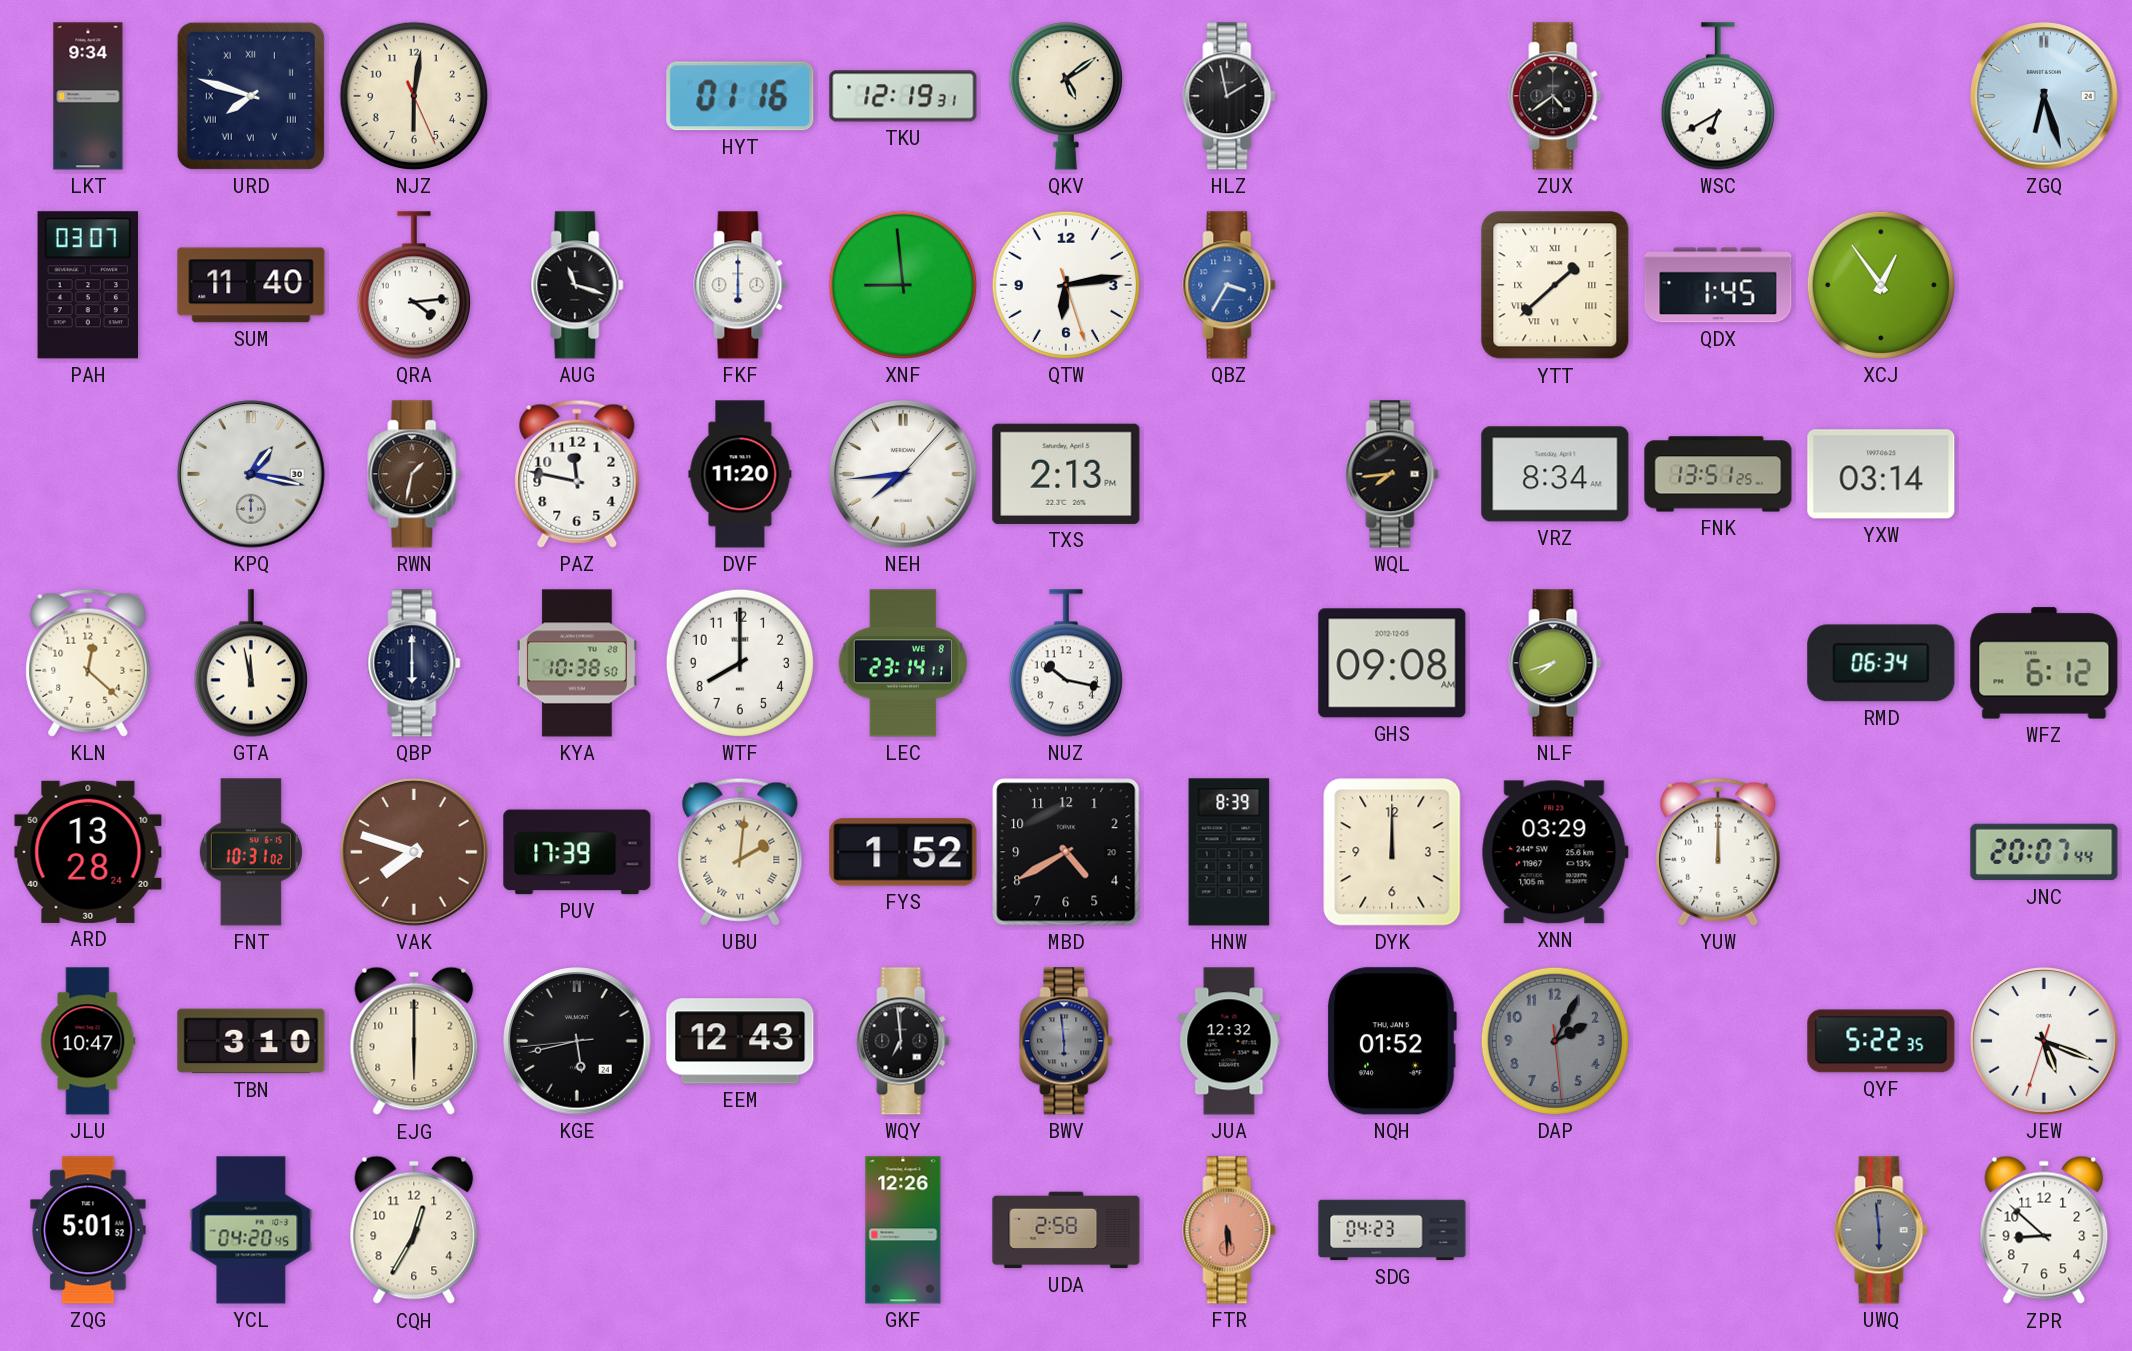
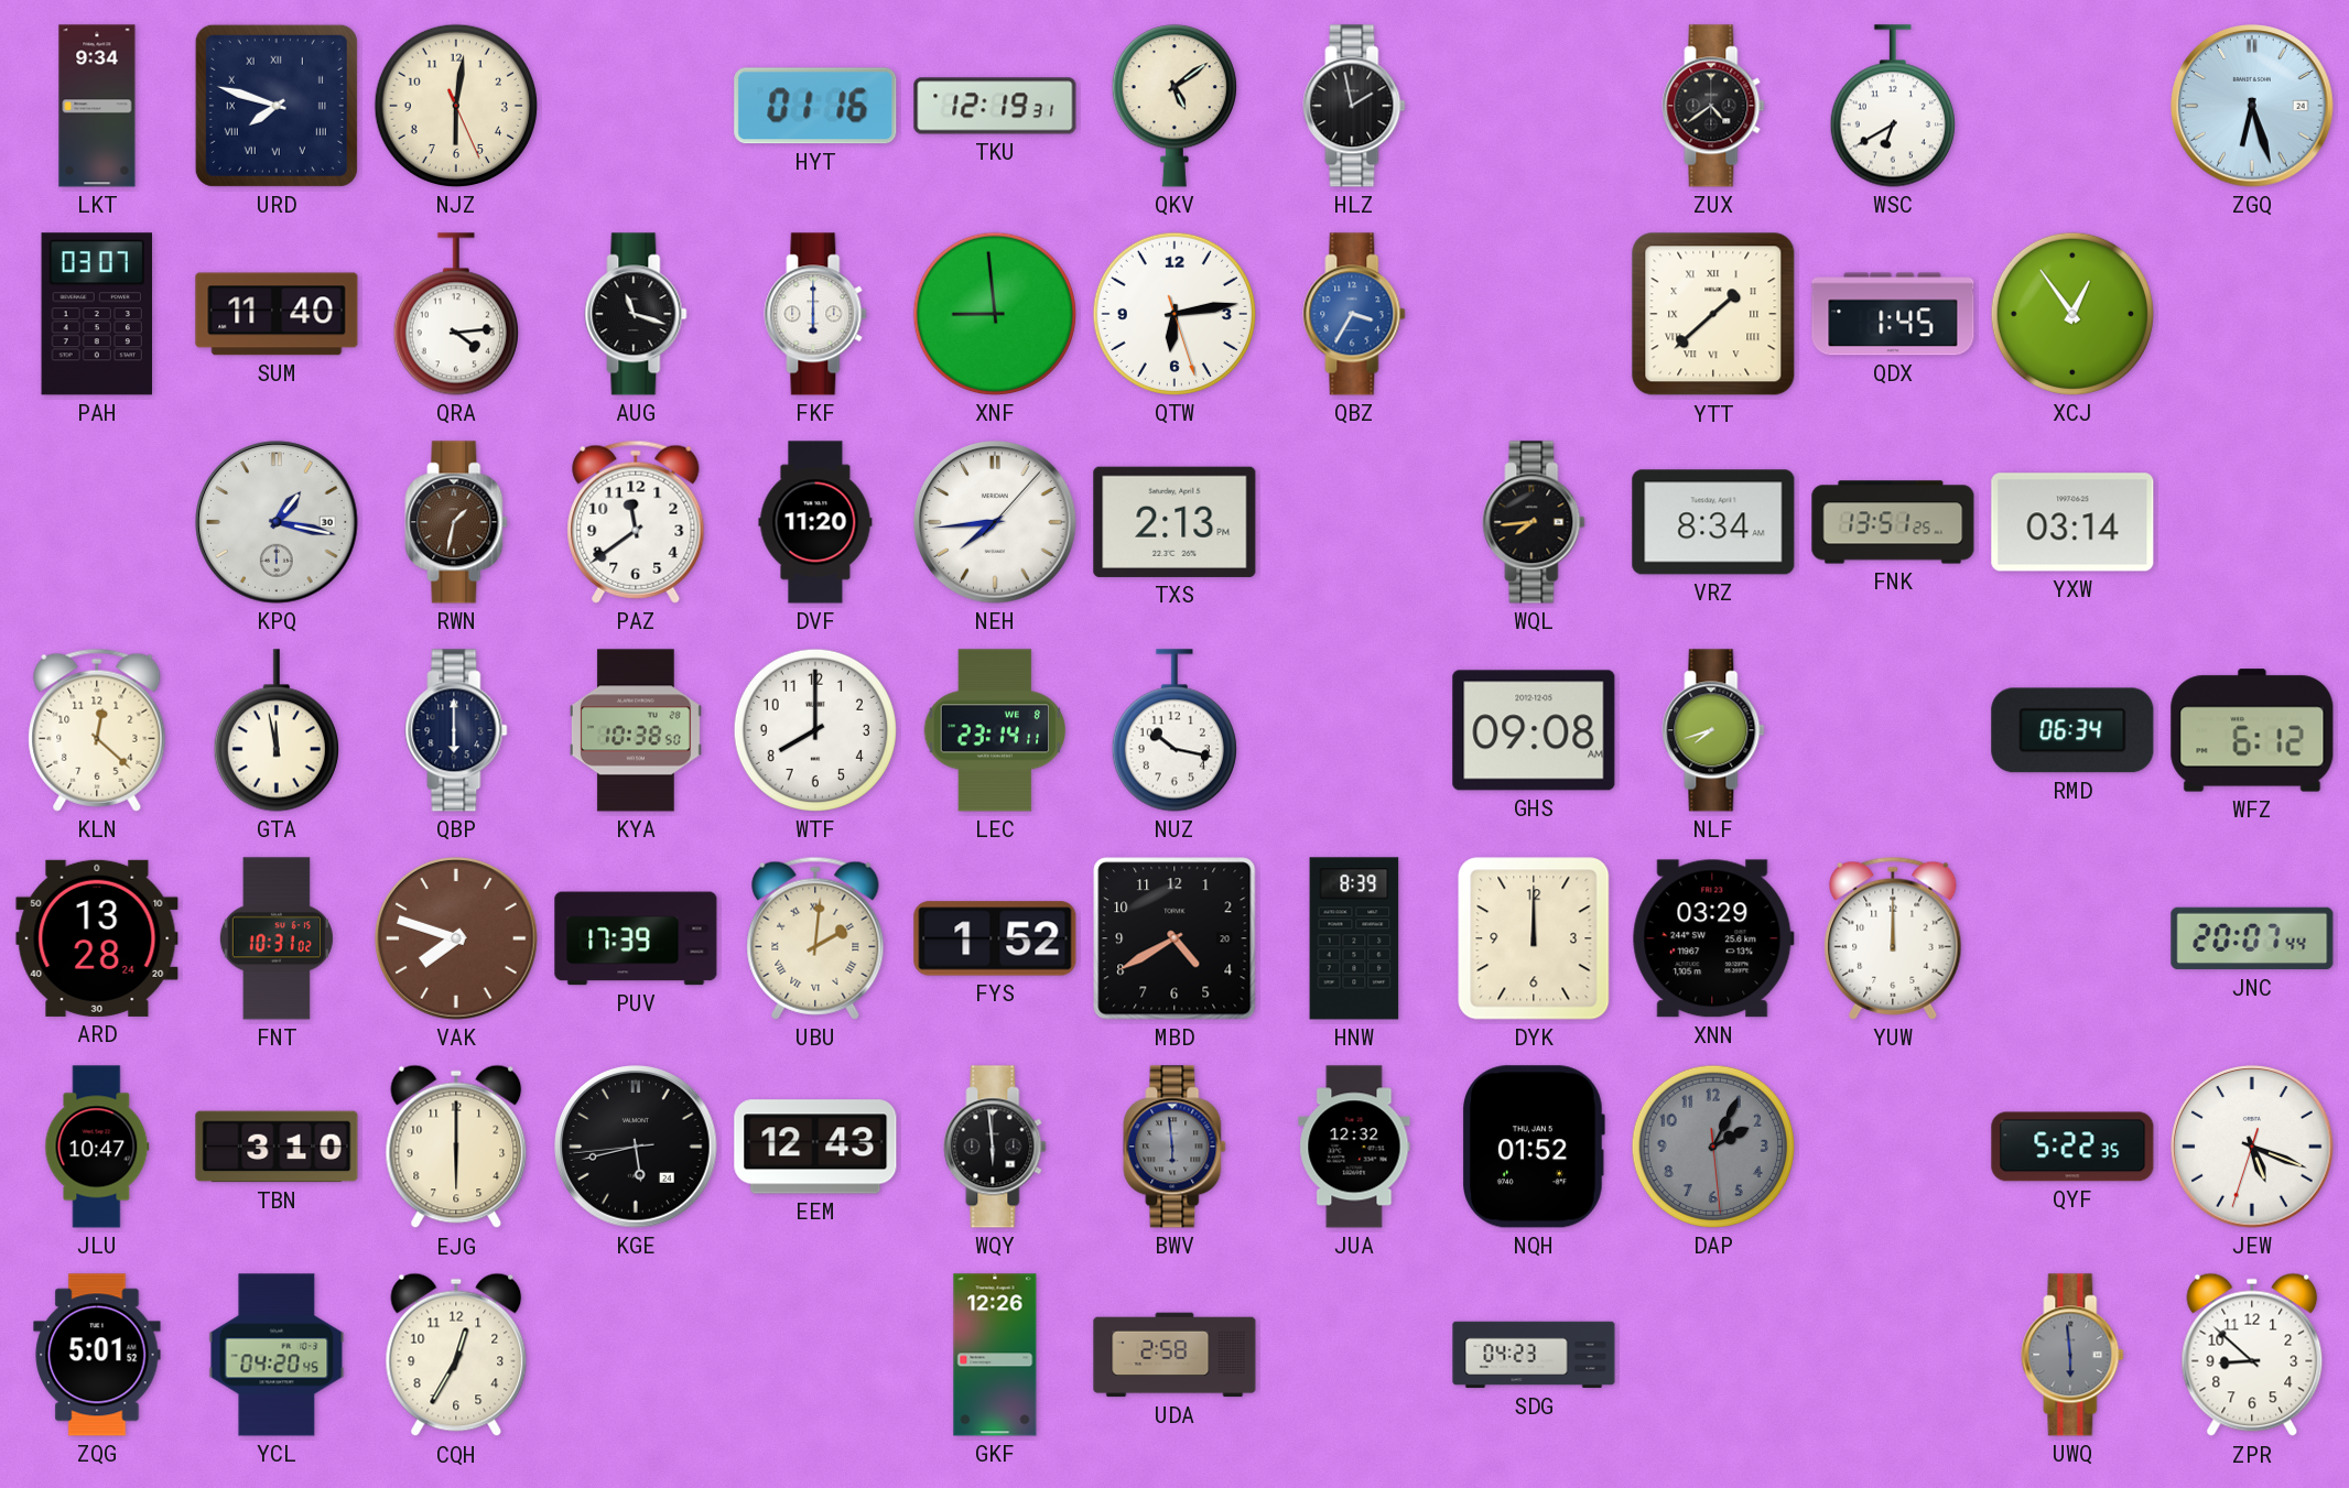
PAZ: 11:47 -> 11:39
WQY: 6:59 -> 5:59
FTR: 5:30 -> none
